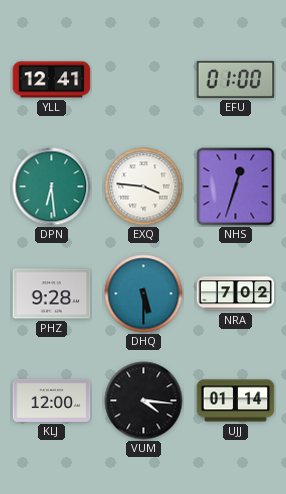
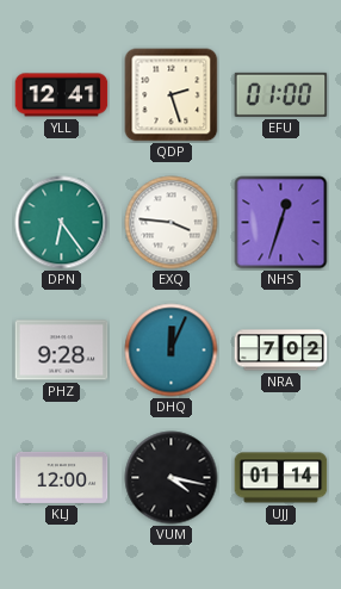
QDP: none -> 2:27
DPN: 6:29 -> 6:24
DHQ: 5:30 -> 12:04
VUM: 4:16 -> 4:17
